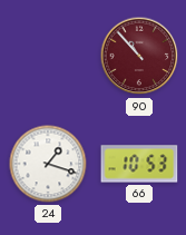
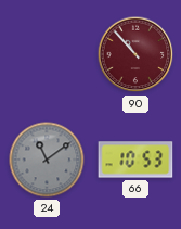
24: 1:18 -> 11:09
24 dial: white -> grey
